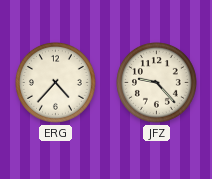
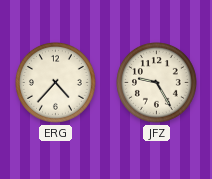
JFZ: 9:23 -> 9:25
